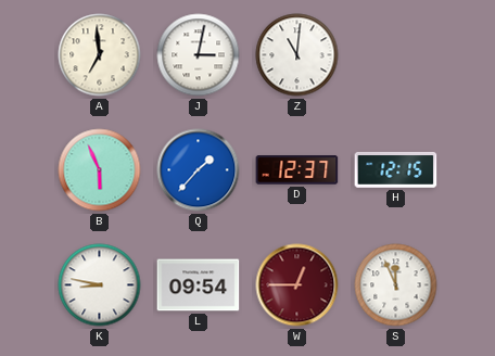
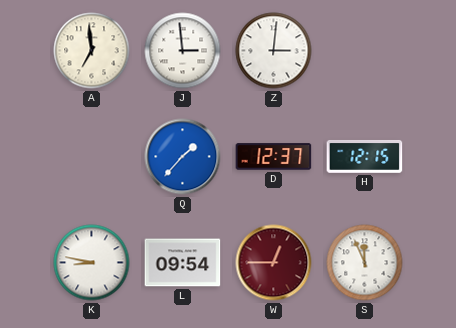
J: 3:02 -> 2:59
Z: 11:01 -> 3:01
B: 5:56 -> none
